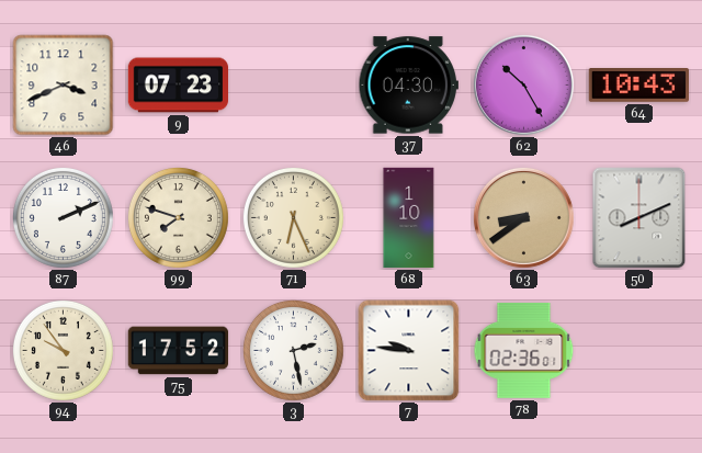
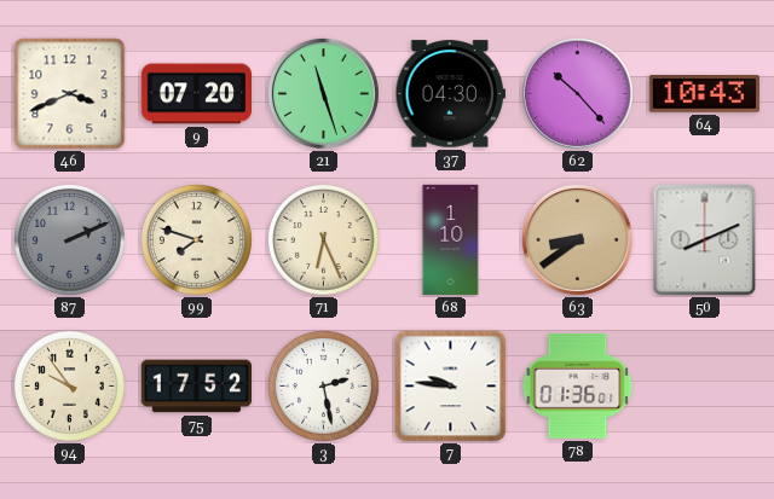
9: 07:23 -> 07:20
21: none -> 11:27
62: 10:25 -> 10:23
87 dial: white -> grey
78: 02:36 -> 01:36
